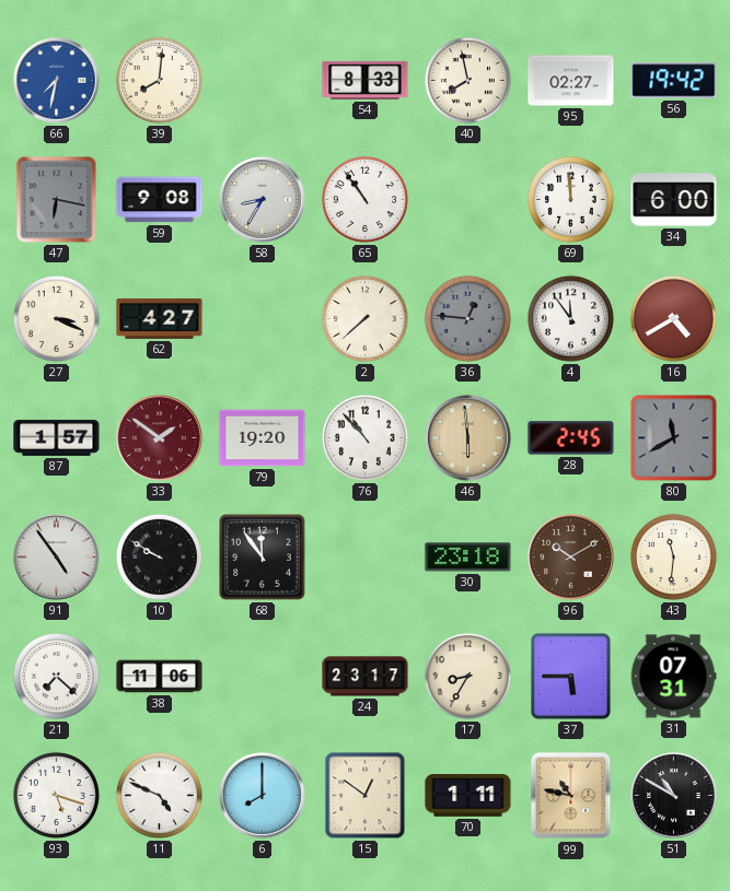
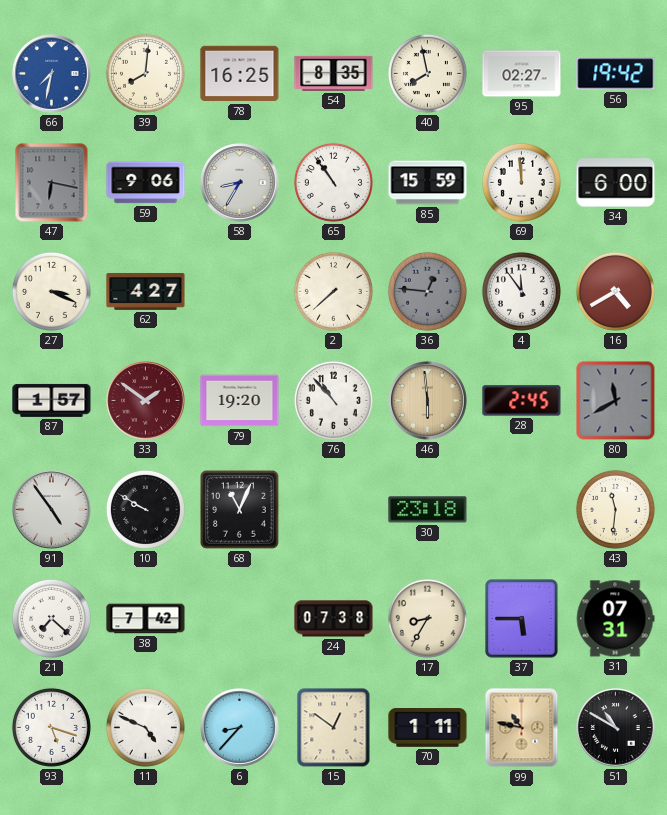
78: none -> 16:25
54: 8:33 -> 8:35
59: 9:08 -> 9:06
85: none -> 15:59
68: 11:54 -> 11:04
96: 10:10 -> none
38: 11:06 -> 7:42
24: 23:17 -> 07:38
6: 8:00 -> 8:37
